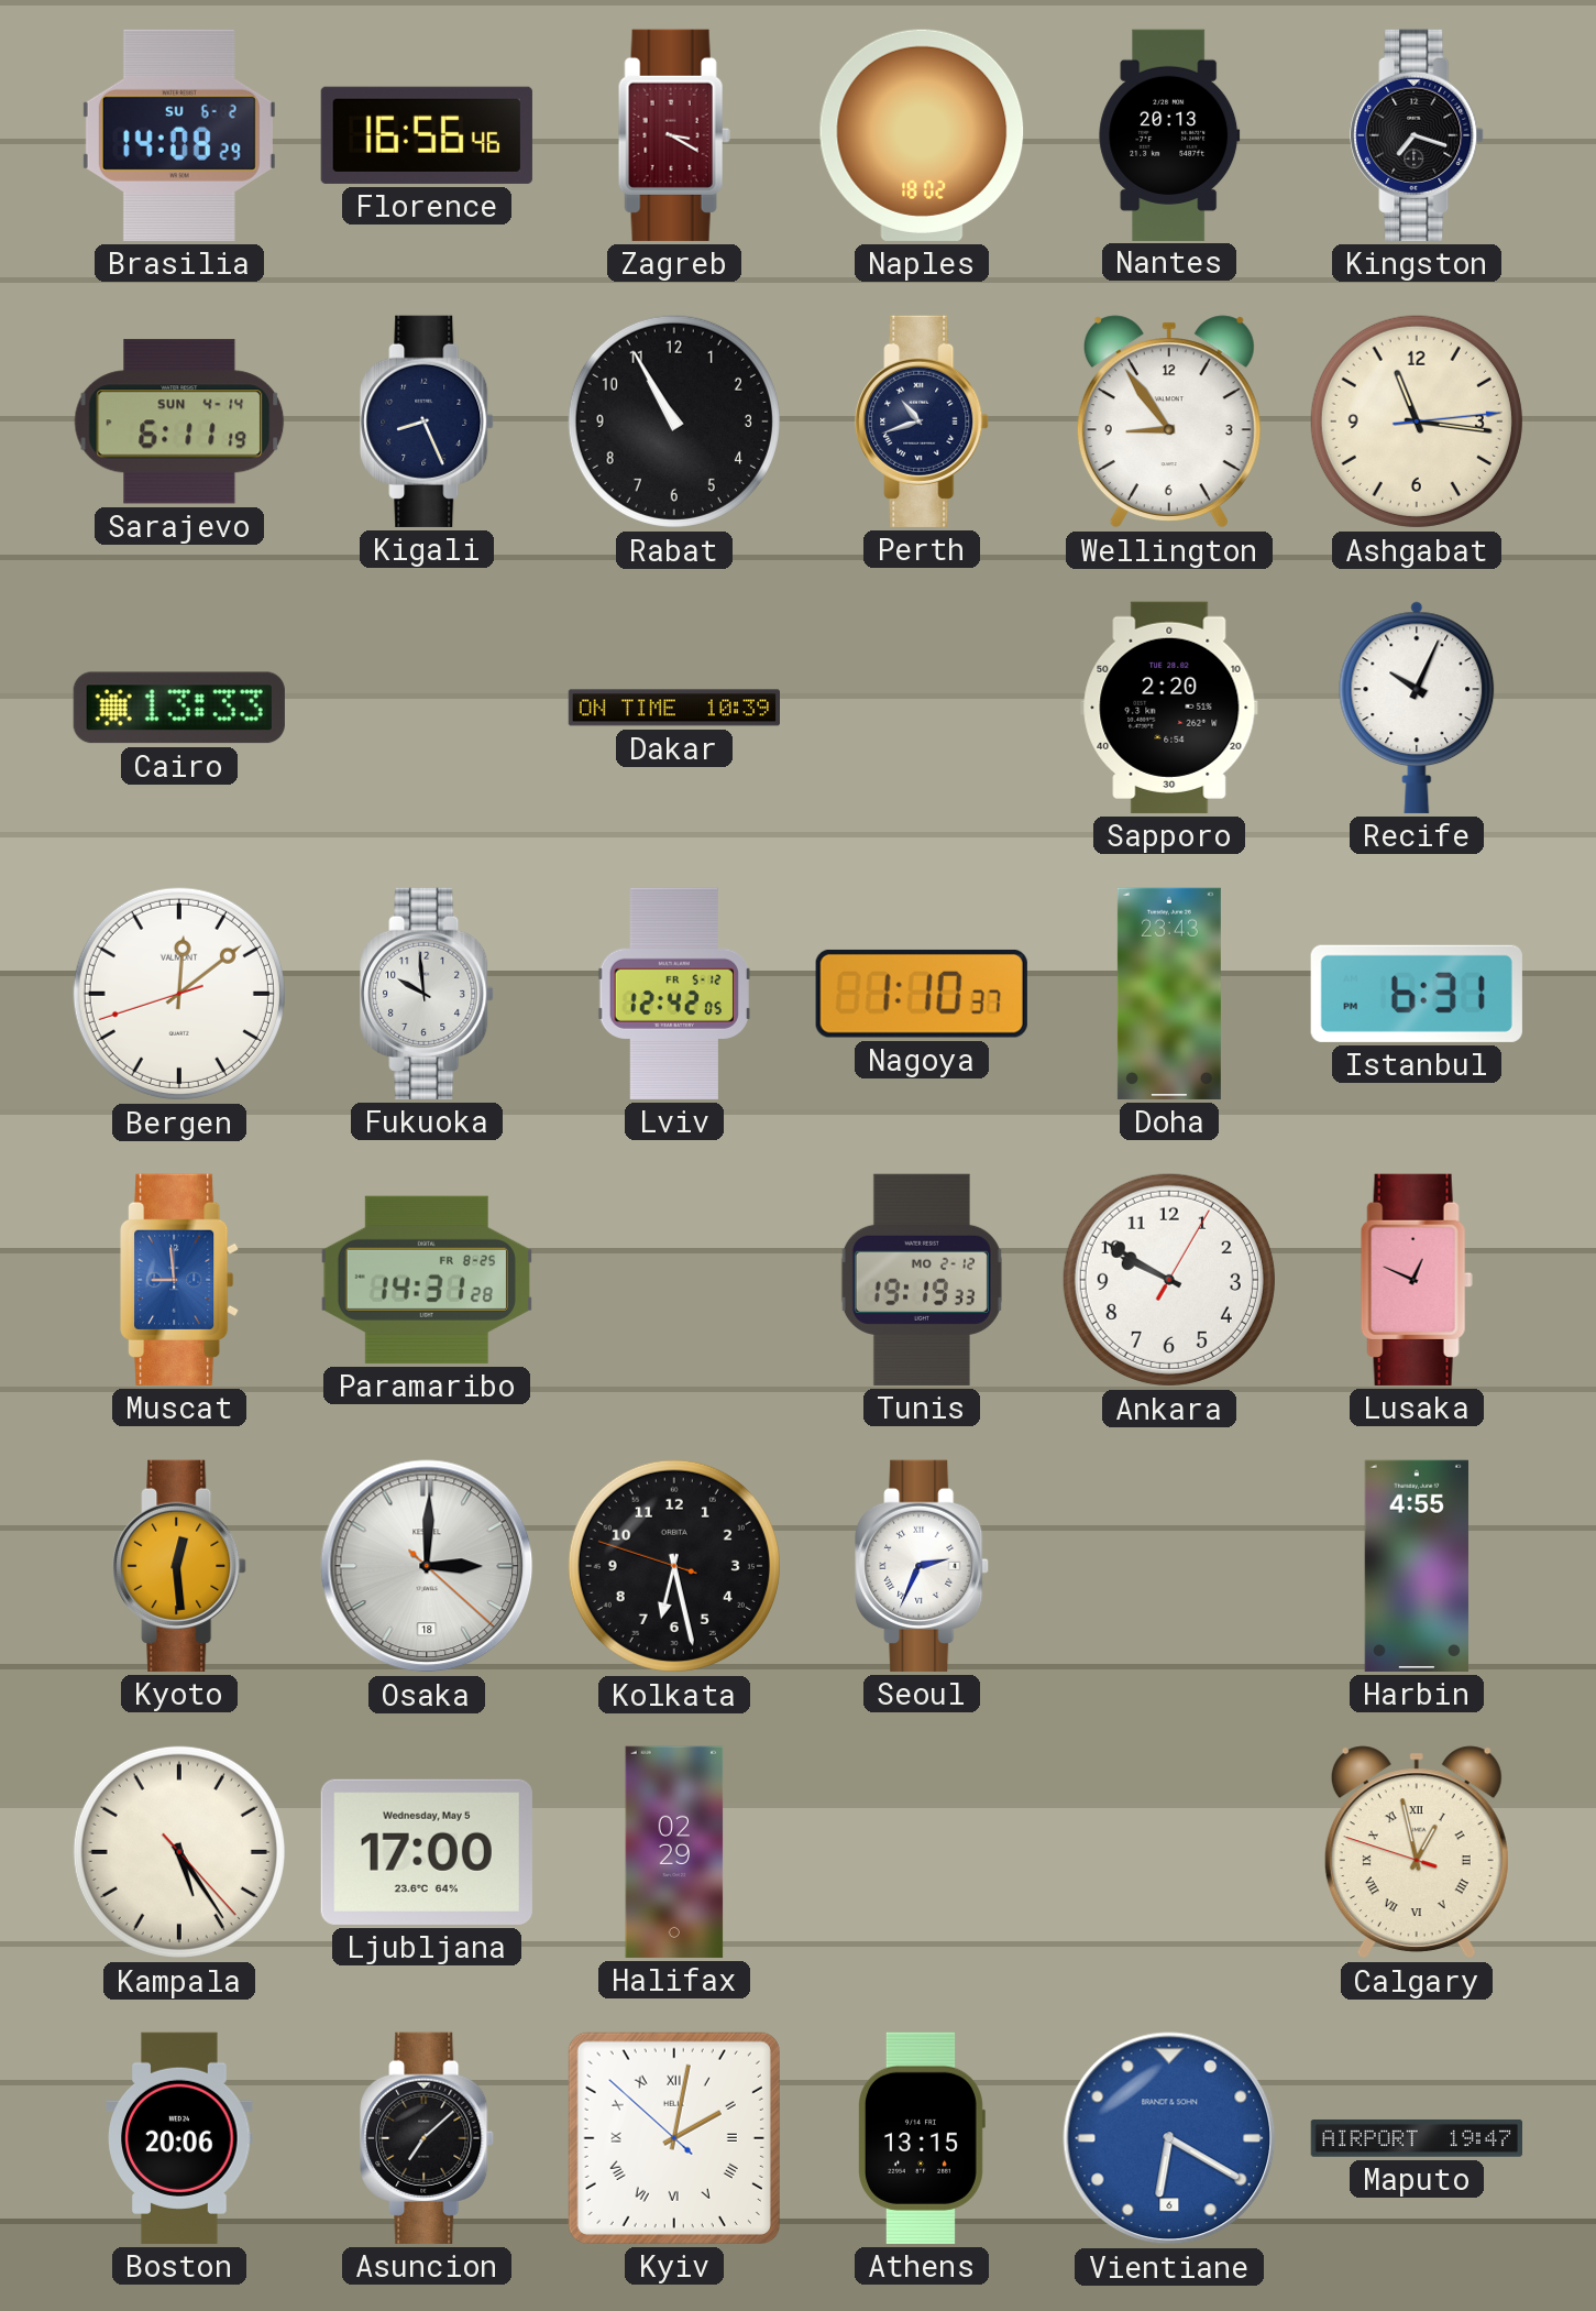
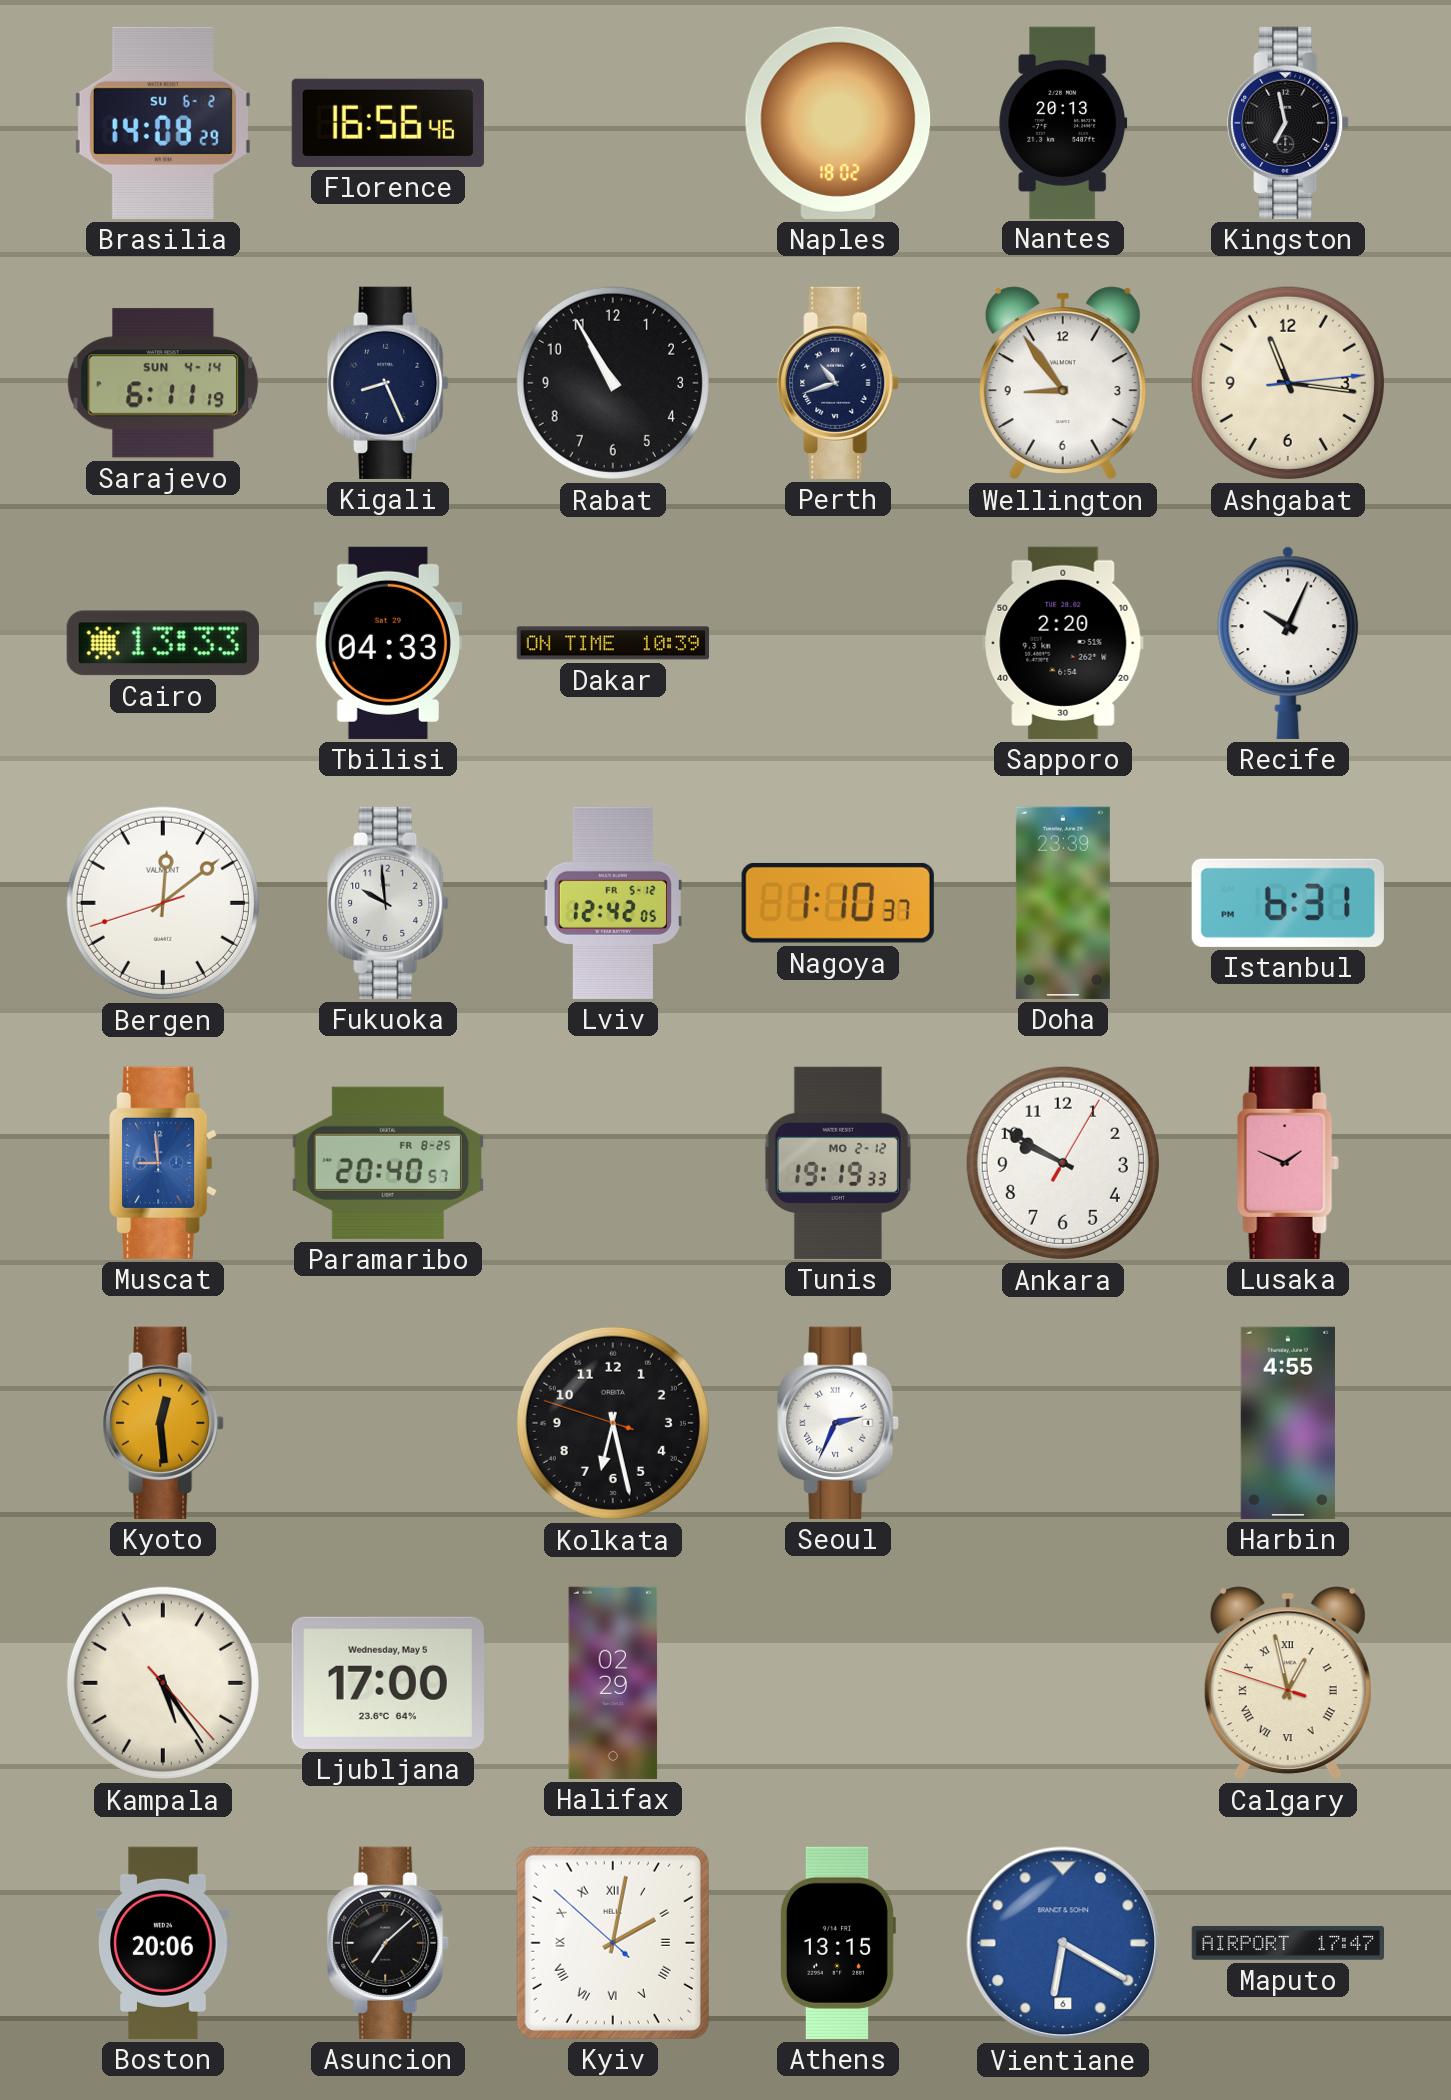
Zagreb: 3:20 -> none
Kingston: 7:18 -> 6:58
Tbilisi: none -> 04:33
Doha: 23:43 -> 23:39
Paramaribo: 14:31 -> 20:40
Lusaka: 12:49 -> 1:49
Osaka: 3:00 -> none
Maputo: 19:47 -> 17:47
